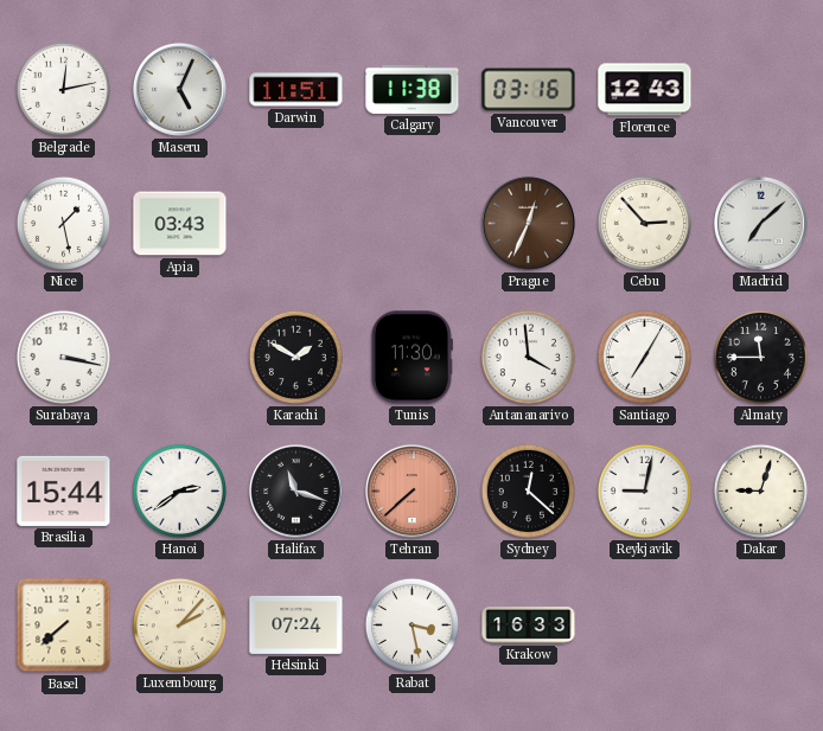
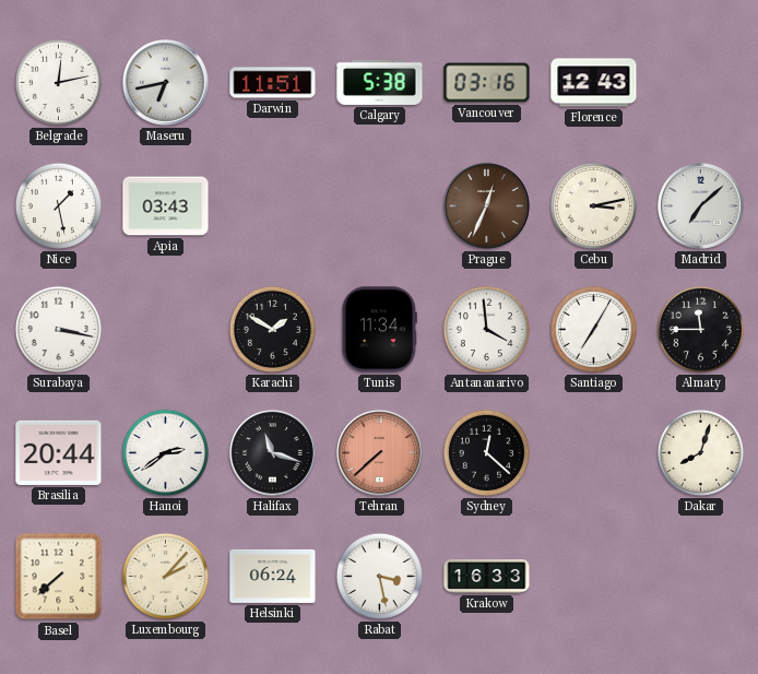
Maseru: 5:04 -> 6:43
Calgary: 11:38 -> 5:38
Cebu: 2:53 -> 3:13
Tunis: 11:30 -> 11:34
Brasilia: 15:44 -> 20:44
Reykjavik: 9:02 -> none
Dakar: 9:03 -> 8:03
Helsinki: 07:24 -> 06:24
